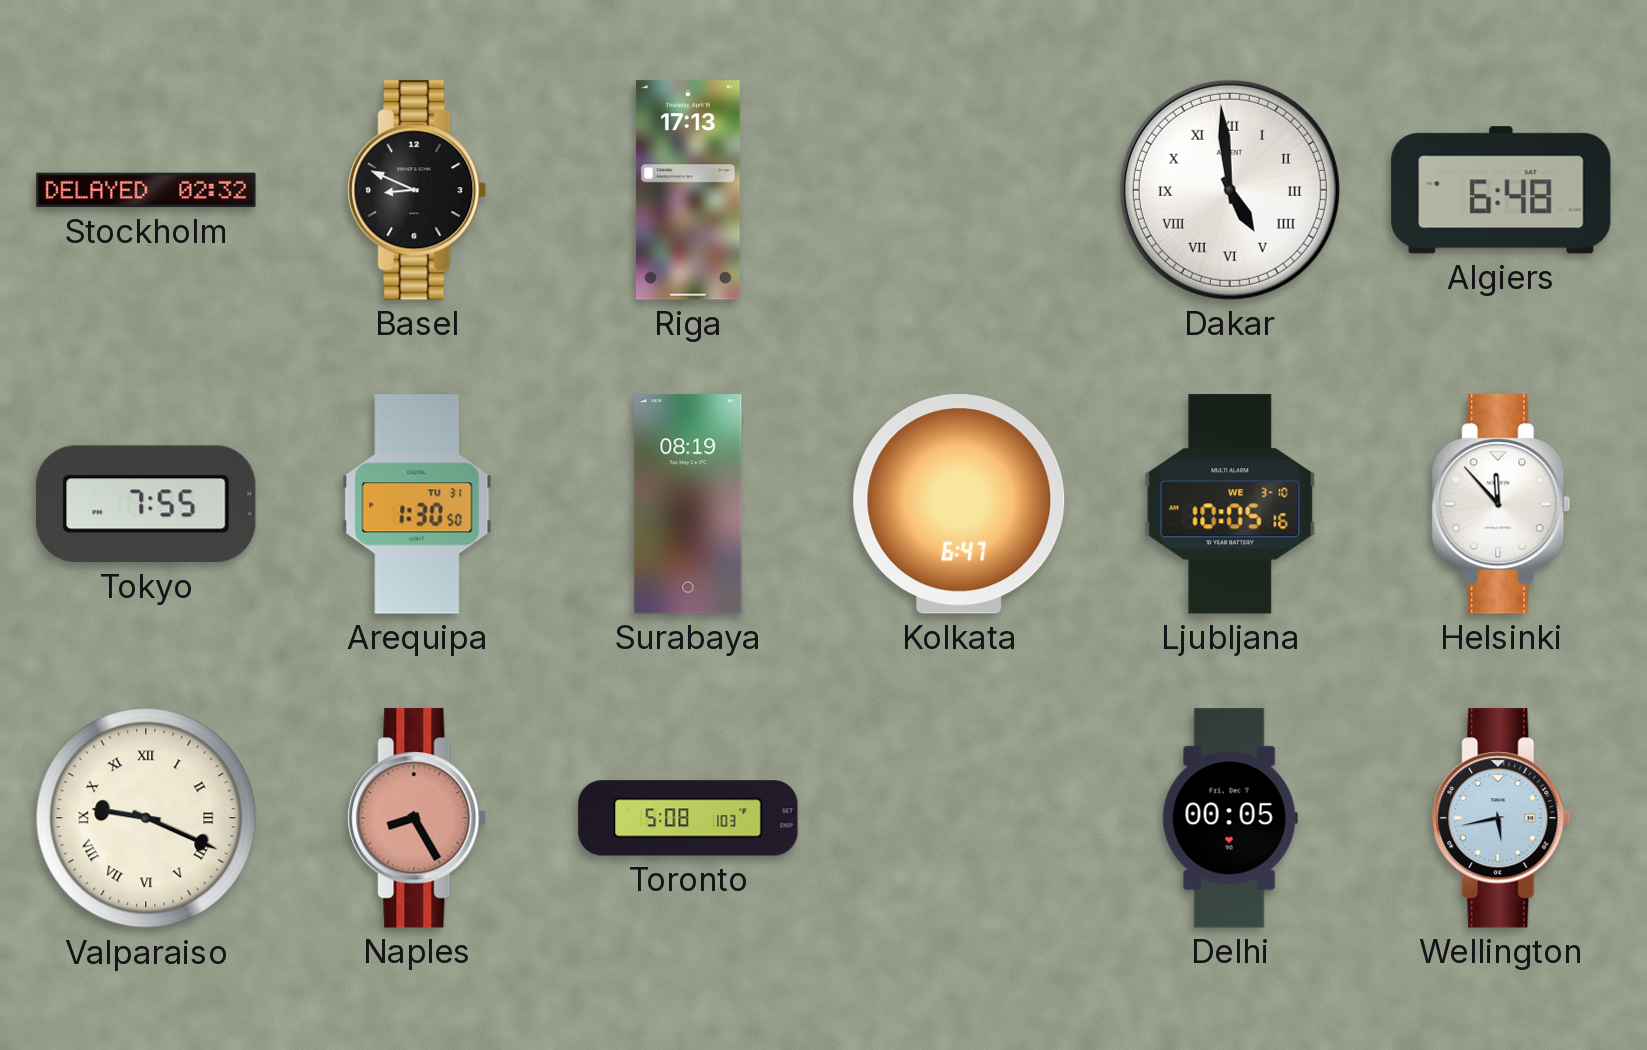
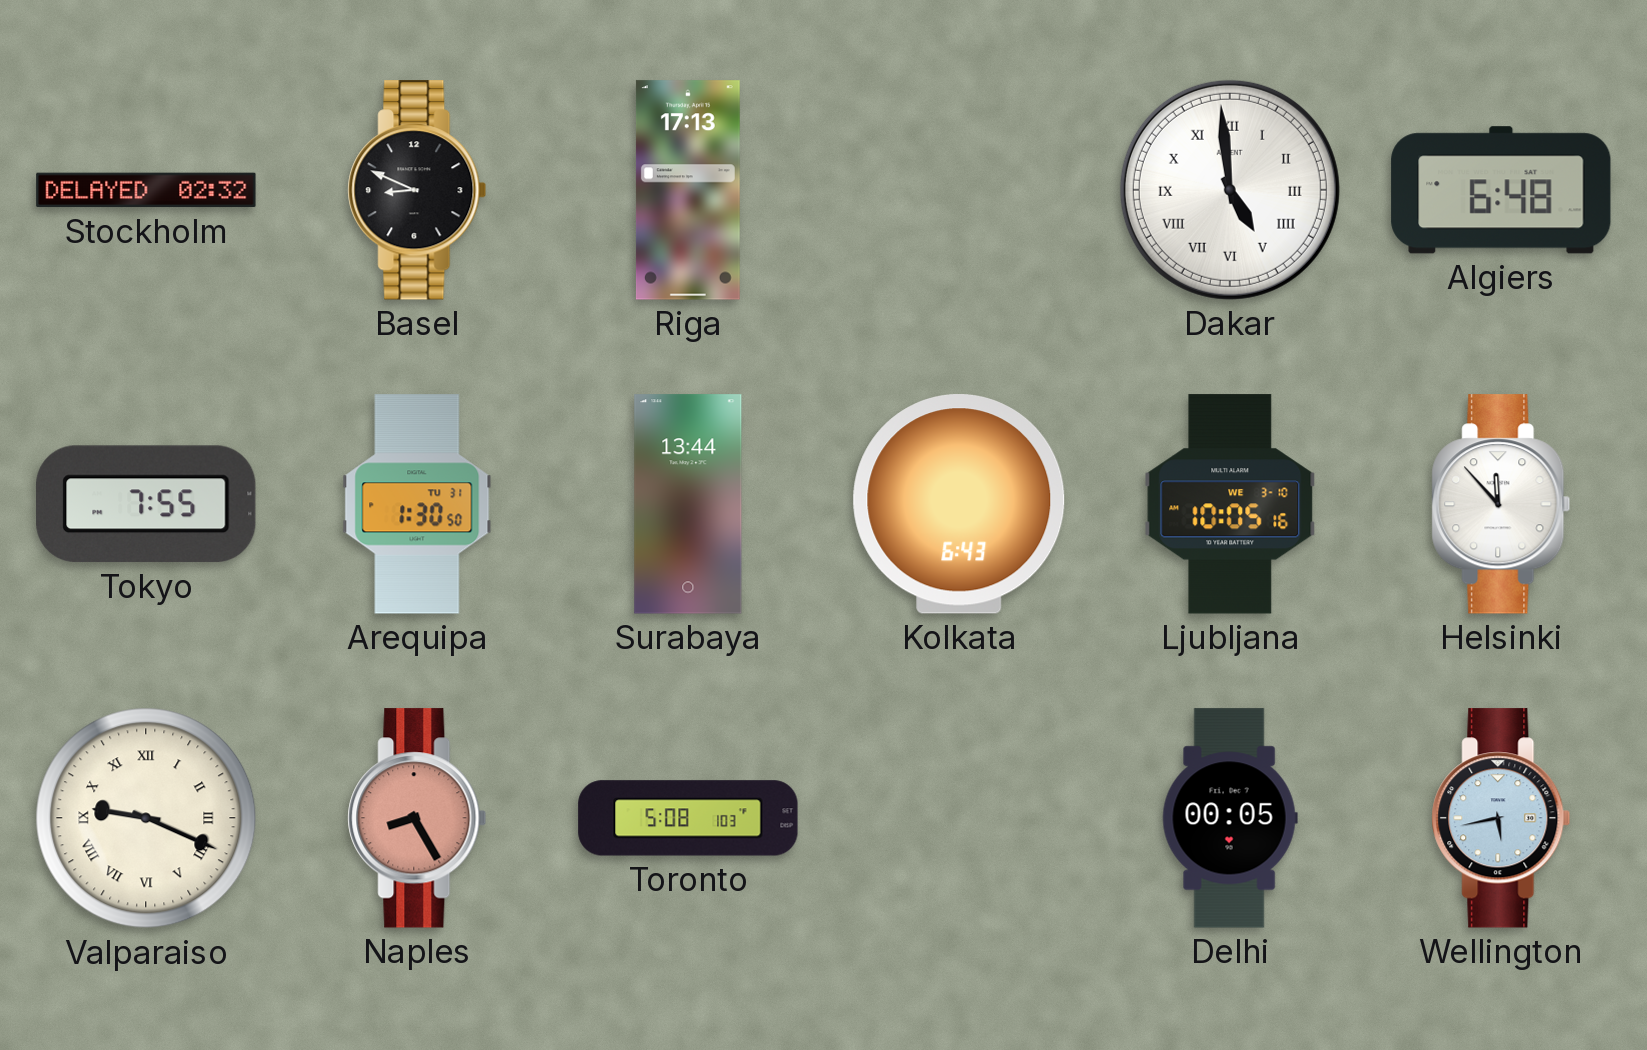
Surabaya: 08:19 -> 13:44
Kolkata: 6:47 -> 6:43
